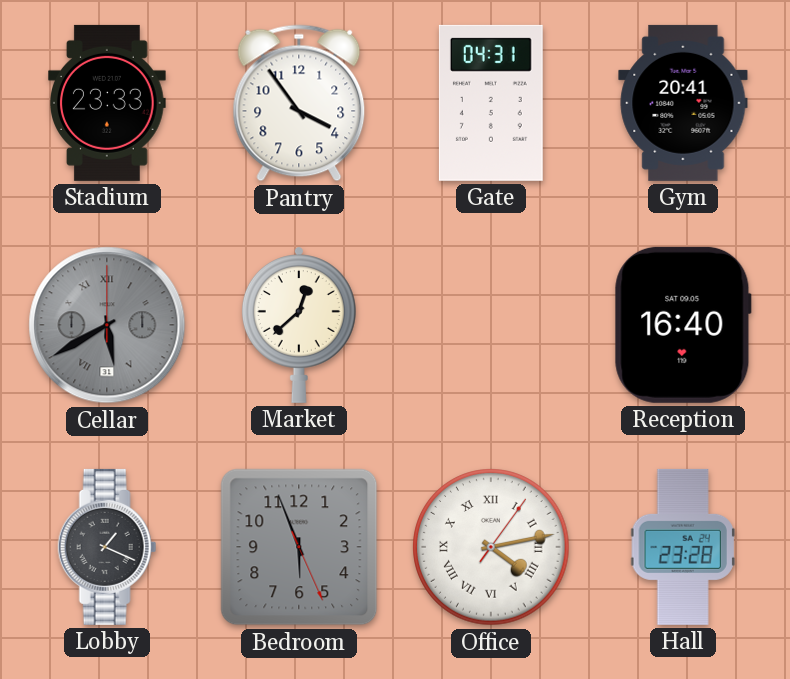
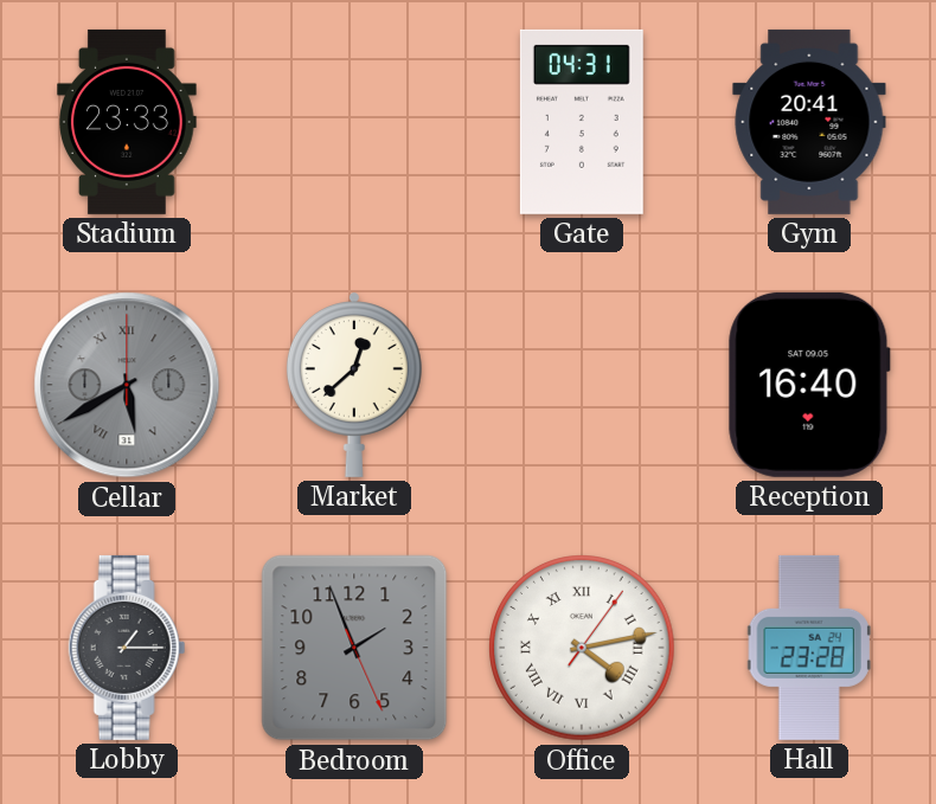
Pantry: 3:54 -> none
Lobby: 1:19 -> 1:15
Bedroom: 5:56 -> 1:56
